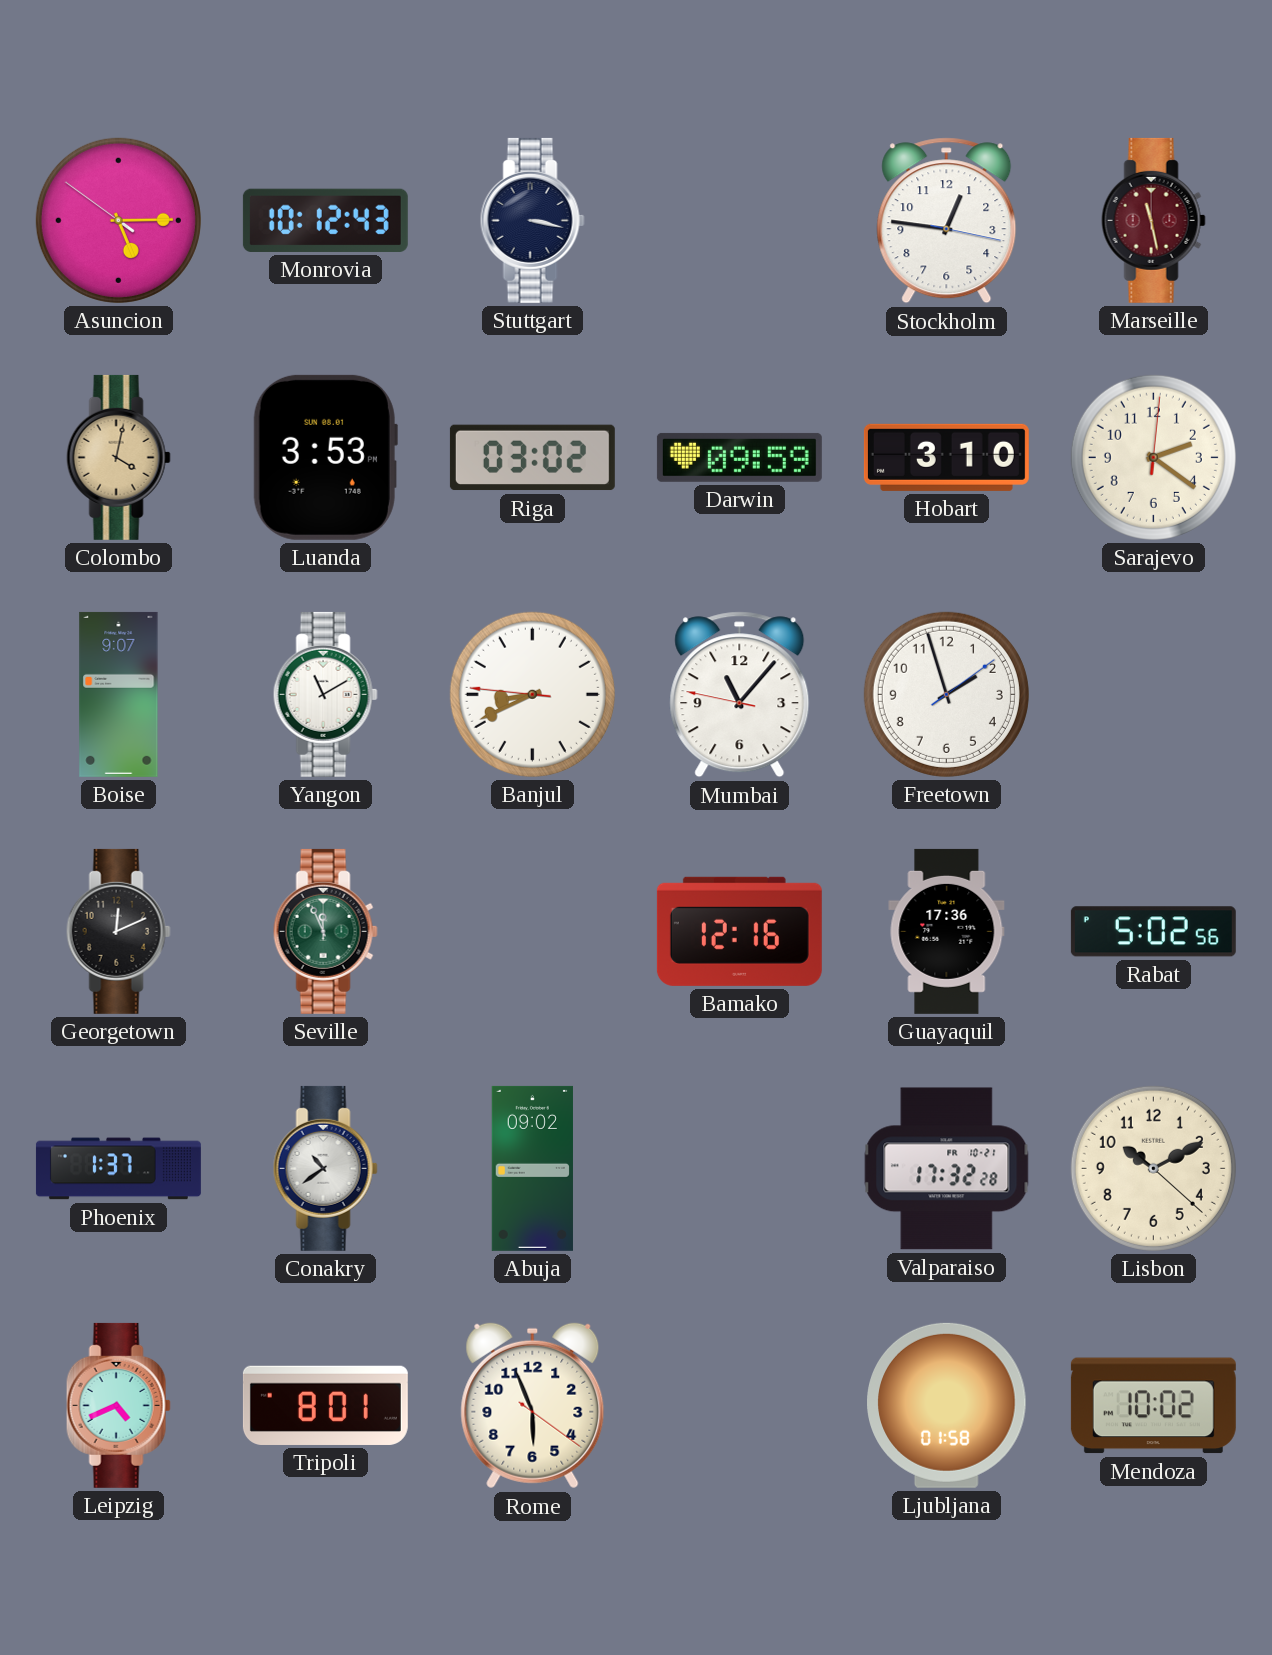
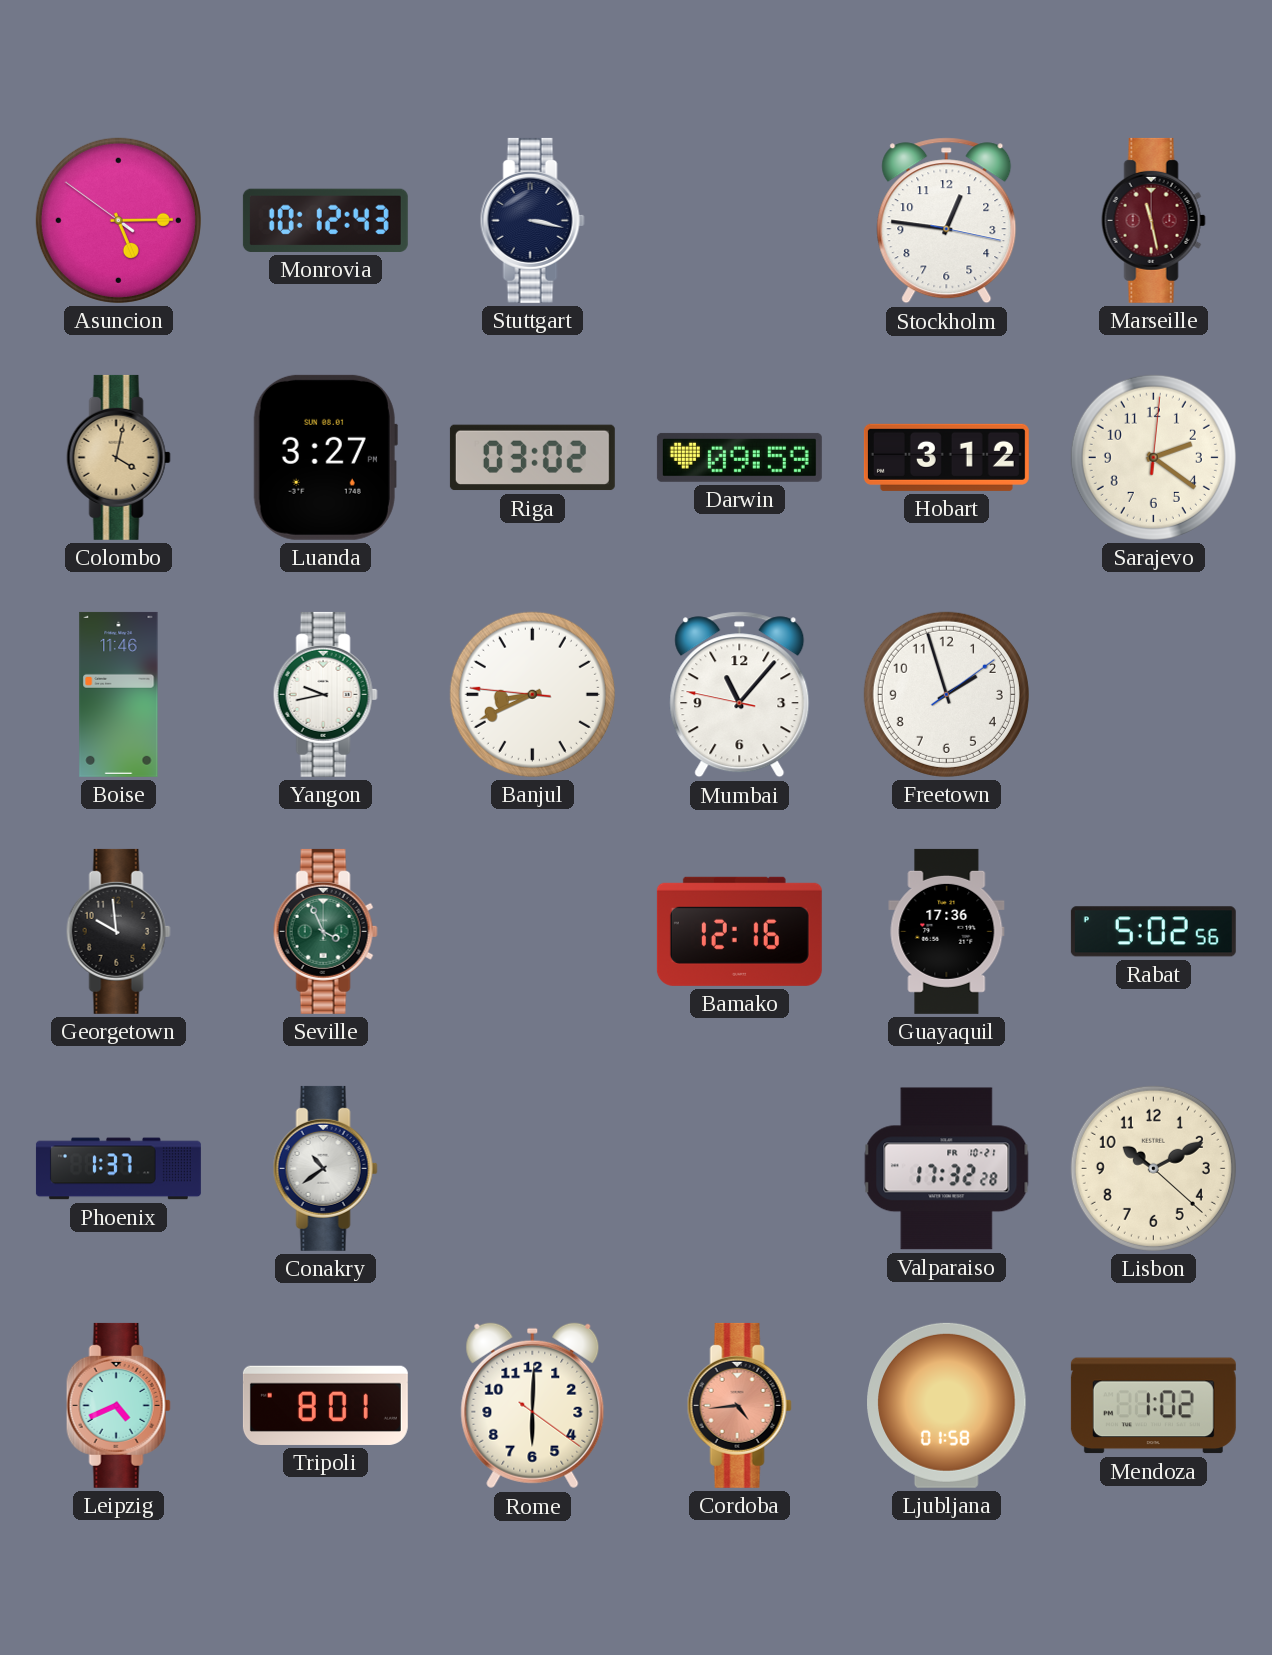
Luanda: 3:53 -> 3:27
Hobart: 3:10 -> 3:12
Boise: 9:07 -> 11:46
Yangon: 11:10 -> 9:43
Georgetown: 12:11 -> 9:59
Seville: 11:56 -> 3:56
Abuja: 09:02 -> none
Rome: 5:56 -> 6:00
Cordoba: none -> 4:44
Mendoza: 10:02 -> 1:02
